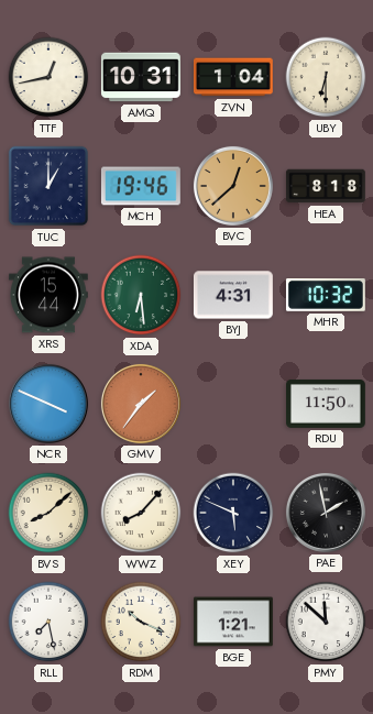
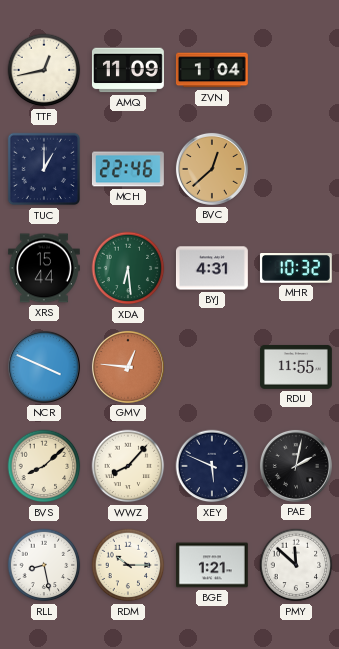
AMQ: 10:31 -> 11:09
UBY: 6:30 -> none
MCH: 19:46 -> 22:46
HEA: 8:18 -> none
GMV: 1:36 -> 12:46
RDU: 11:50 -> 11:55
PAE: 1:58 -> 2:02
RLL: 7:28 -> 8:28
RDM: 10:19 -> 10:15
